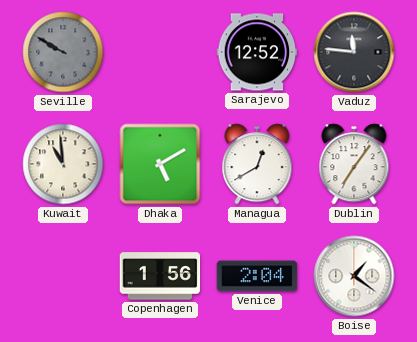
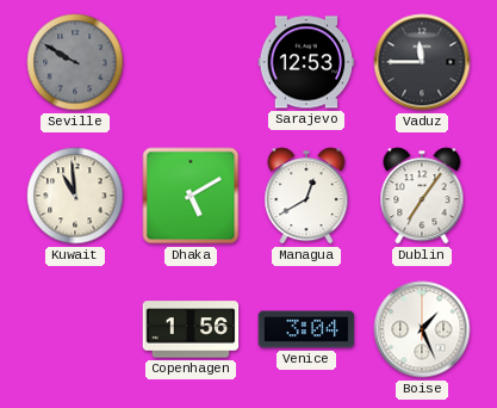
Sarajevo: 12:52 -> 12:53
Vaduz: 11:46 -> 11:45
Venice: 2:04 -> 3:04
Boise: 1:21 -> 1:26
